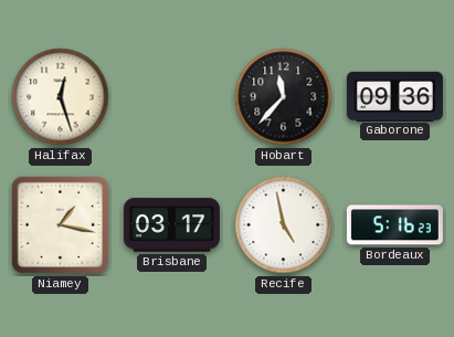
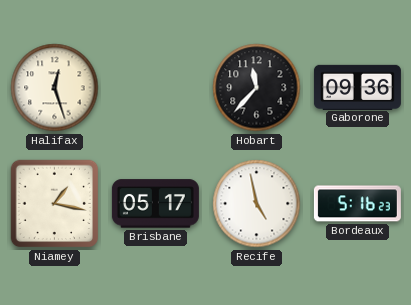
Brisbane: 03:17 -> 05:17
